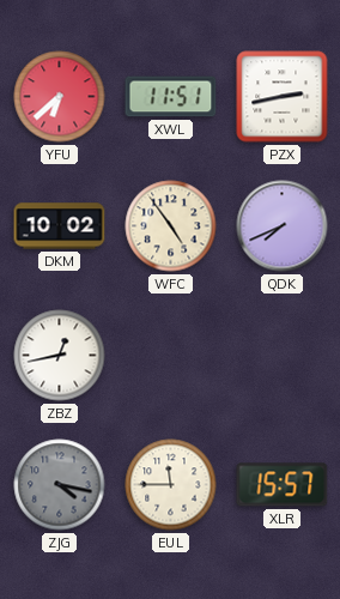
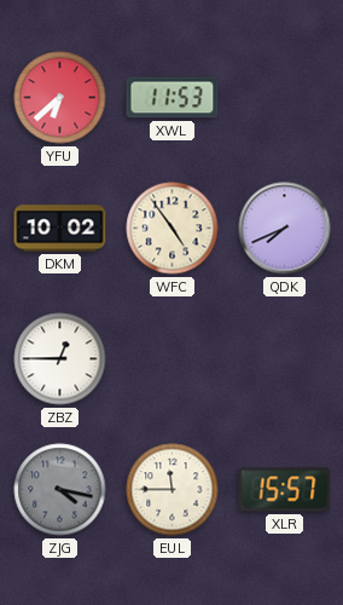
XWL: 11:51 -> 11:53
PZX: 2:43 -> none
ZBZ: 12:43 -> 12:45
